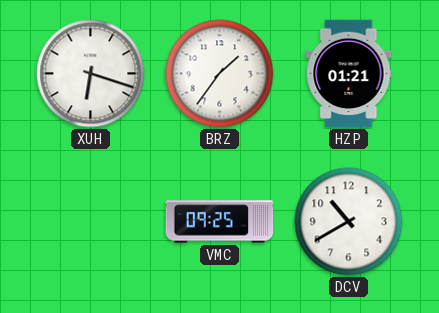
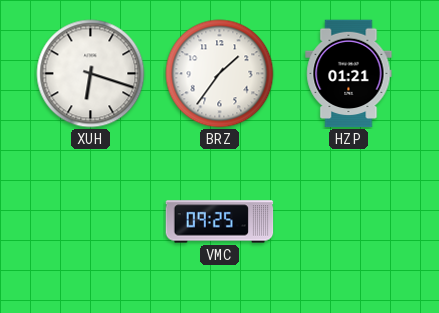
DCV: 10:40 -> none
